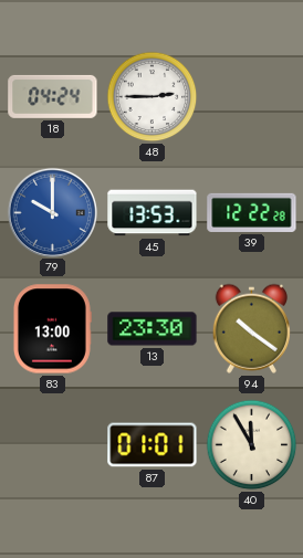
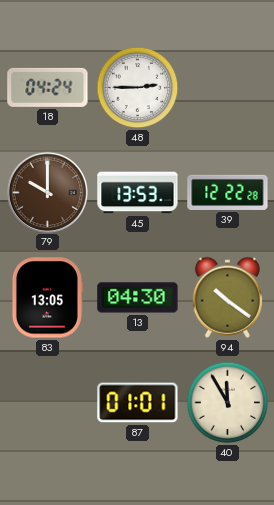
79 dial: blue -> brown
83: 13:00 -> 13:05
13: 23:30 -> 04:30
